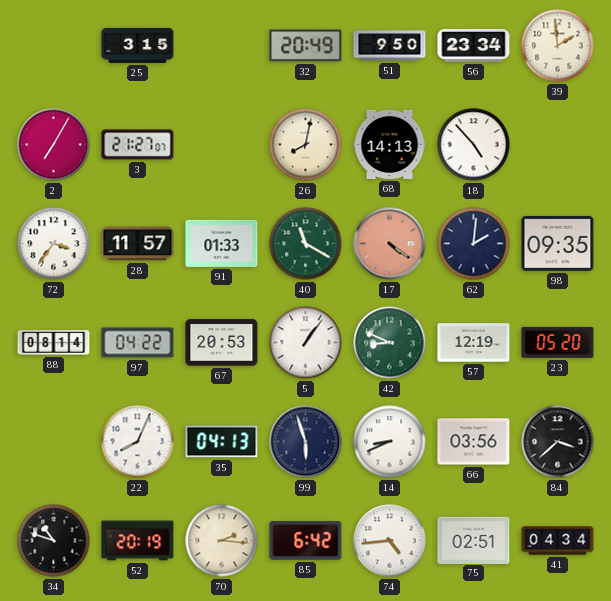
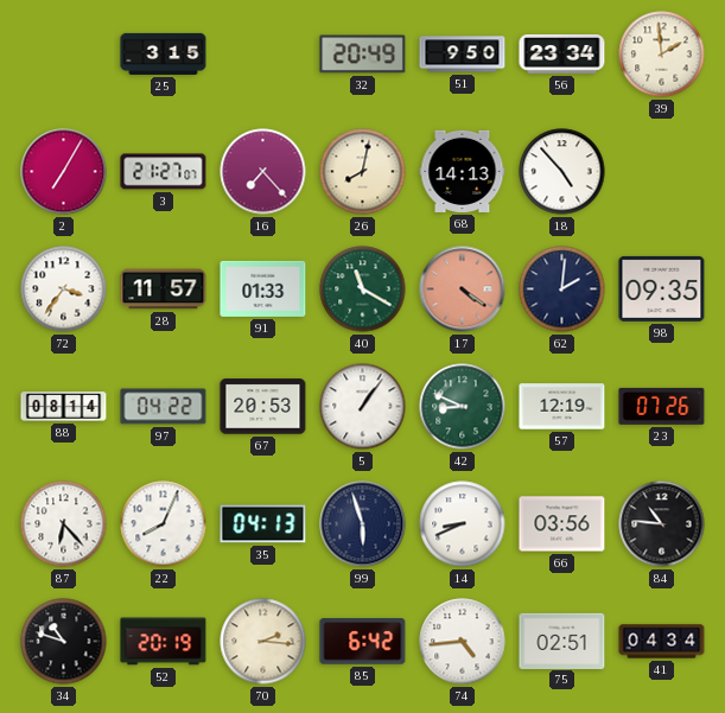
16: none -> 7:23
23: 05:20 -> 07:26
87: none -> 6:23
84: 3:38 -> 10:46
